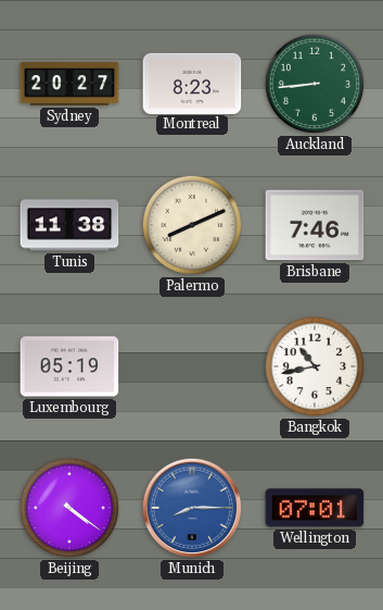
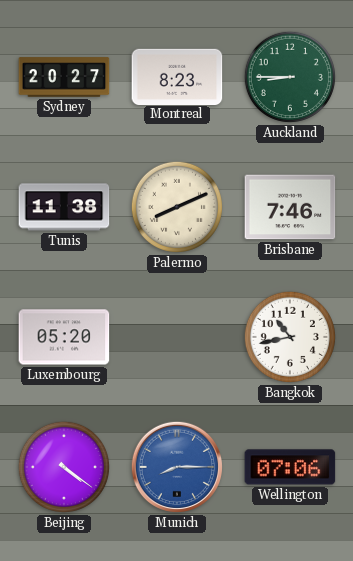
Auckland: 8:44 -> 8:45
Luxembourg: 05:19 -> 05:20
Wellington: 07:01 -> 07:06
